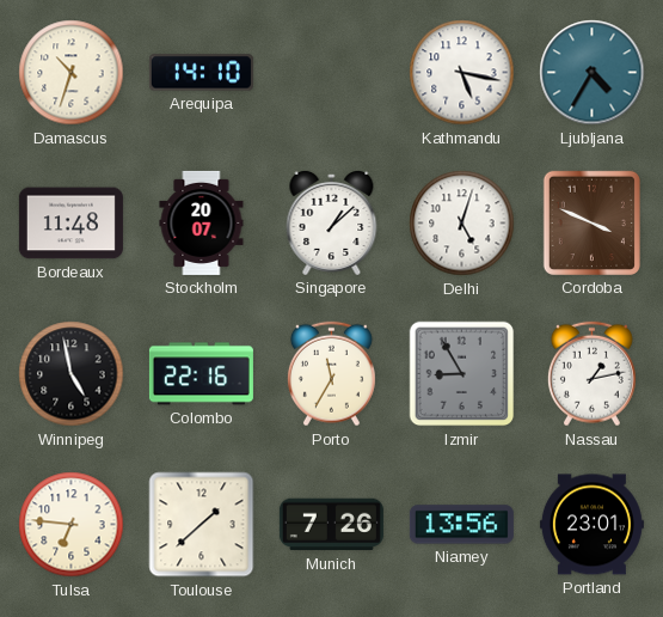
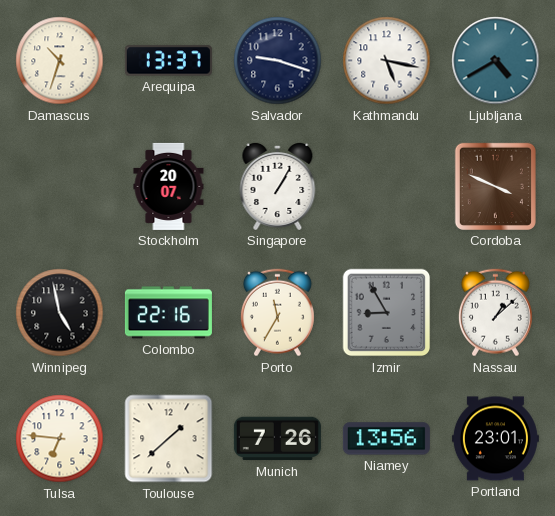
Arequipa: 14:10 -> 13:37
Salvador: none -> 9:18
Ljubljana: 4:35 -> 4:40
Bordeaux: 11:48 -> none
Singapore: 1:08 -> 1:05
Delhi: 5:03 -> none
Nassau: 1:13 -> 1:08
